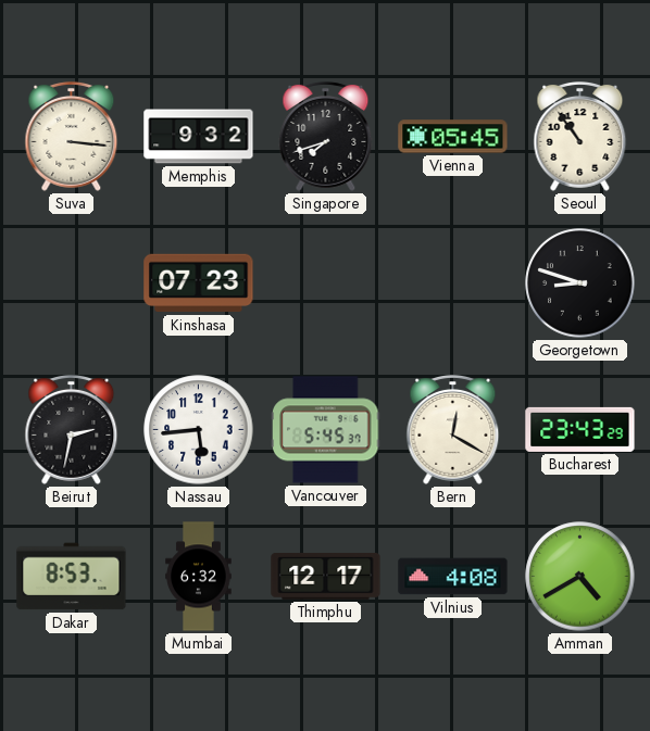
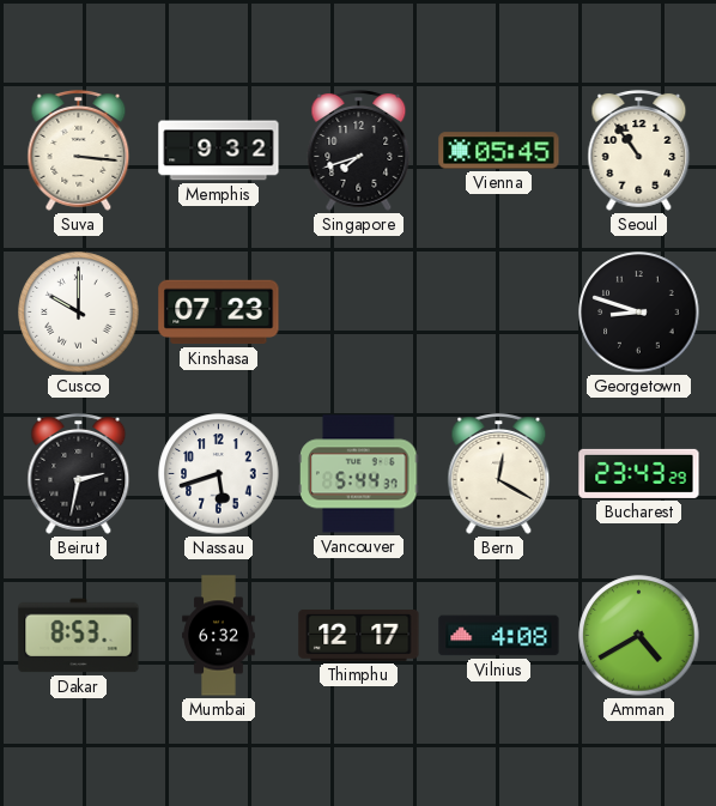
Cusco: none -> 10:00
Nassau: 5:44 -> 5:42
Vancouver: 5:45 -> 5:44
